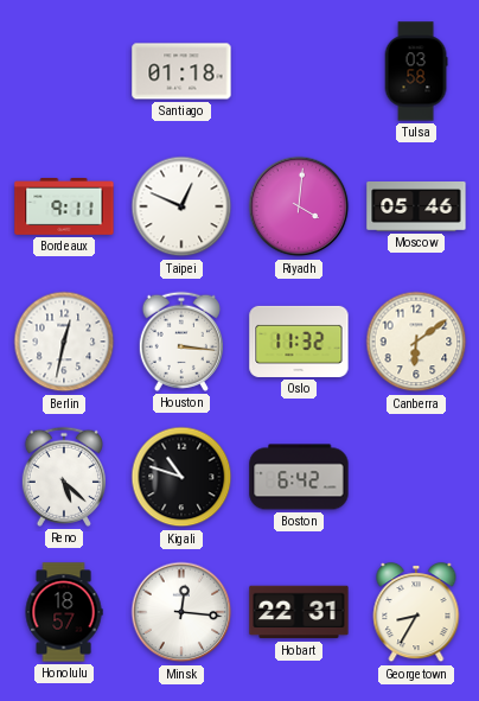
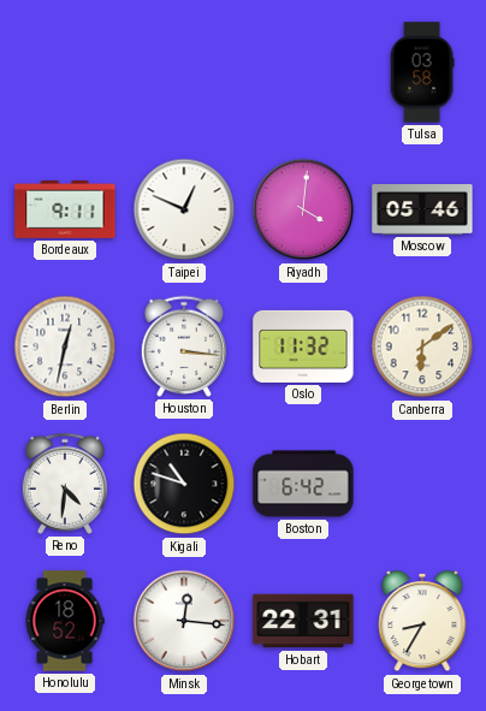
Santiago: 01:18 -> none
Reno: 5:22 -> 4:31
Honolulu: 18:57 -> 18:52
